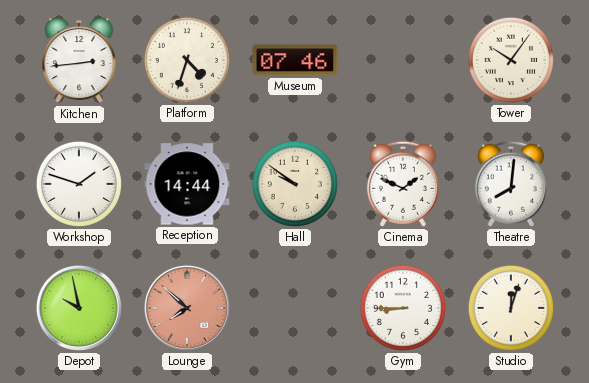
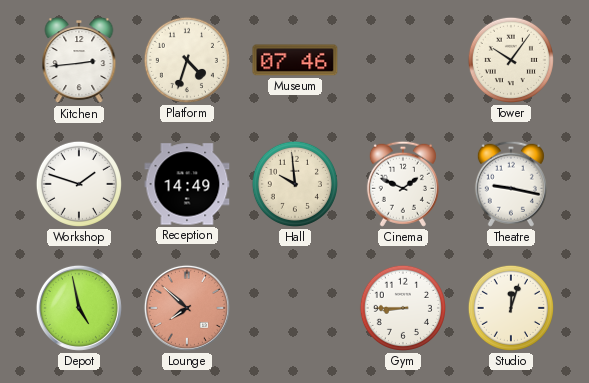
Reception: 14:44 -> 14:49
Hall: 9:51 -> 9:59
Theatre: 8:01 -> 9:17
Depot: 9:58 -> 4:58
